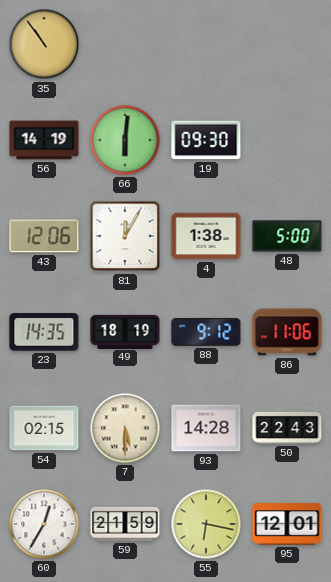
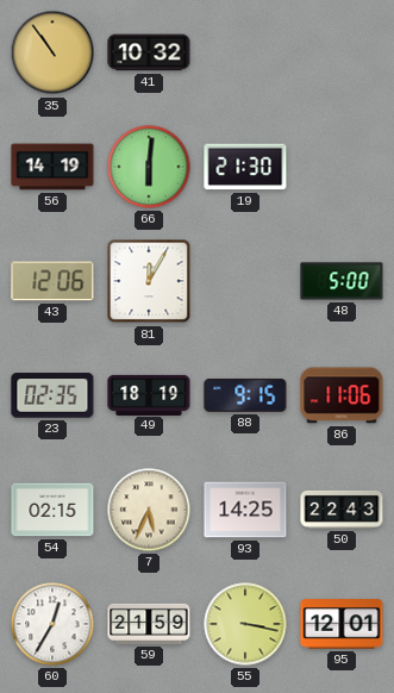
41: none -> 10:32
19: 09:30 -> 21:30
4: 1:38 -> none
23: 14:35 -> 02:35
88: 9:12 -> 9:15
7: 5:30 -> 5:34
93: 14:28 -> 14:25
55: 6:17 -> 3:17
